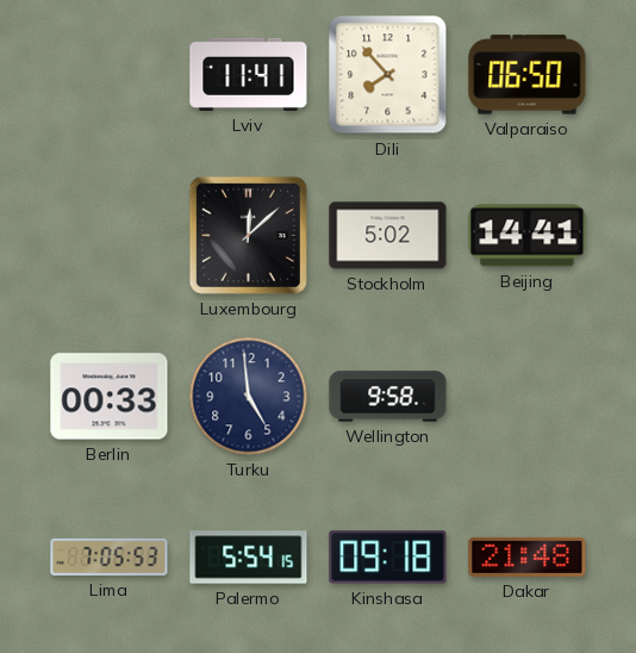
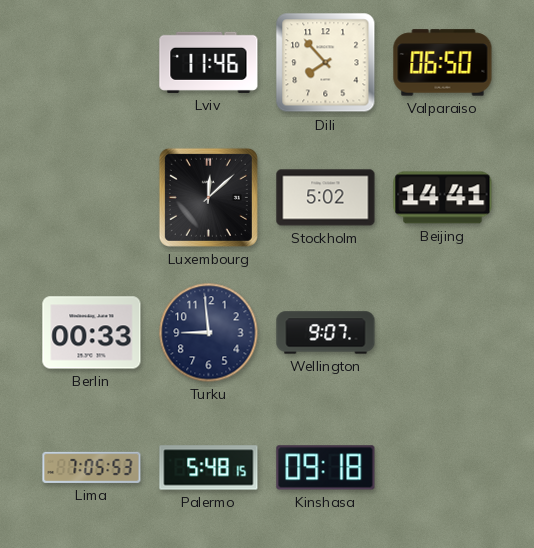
Lviv: 11:41 -> 11:46
Turku: 4:59 -> 8:59
Wellington: 9:58 -> 9:07
Palermo: 5:54 -> 5:48
Dakar: 21:48 -> none
